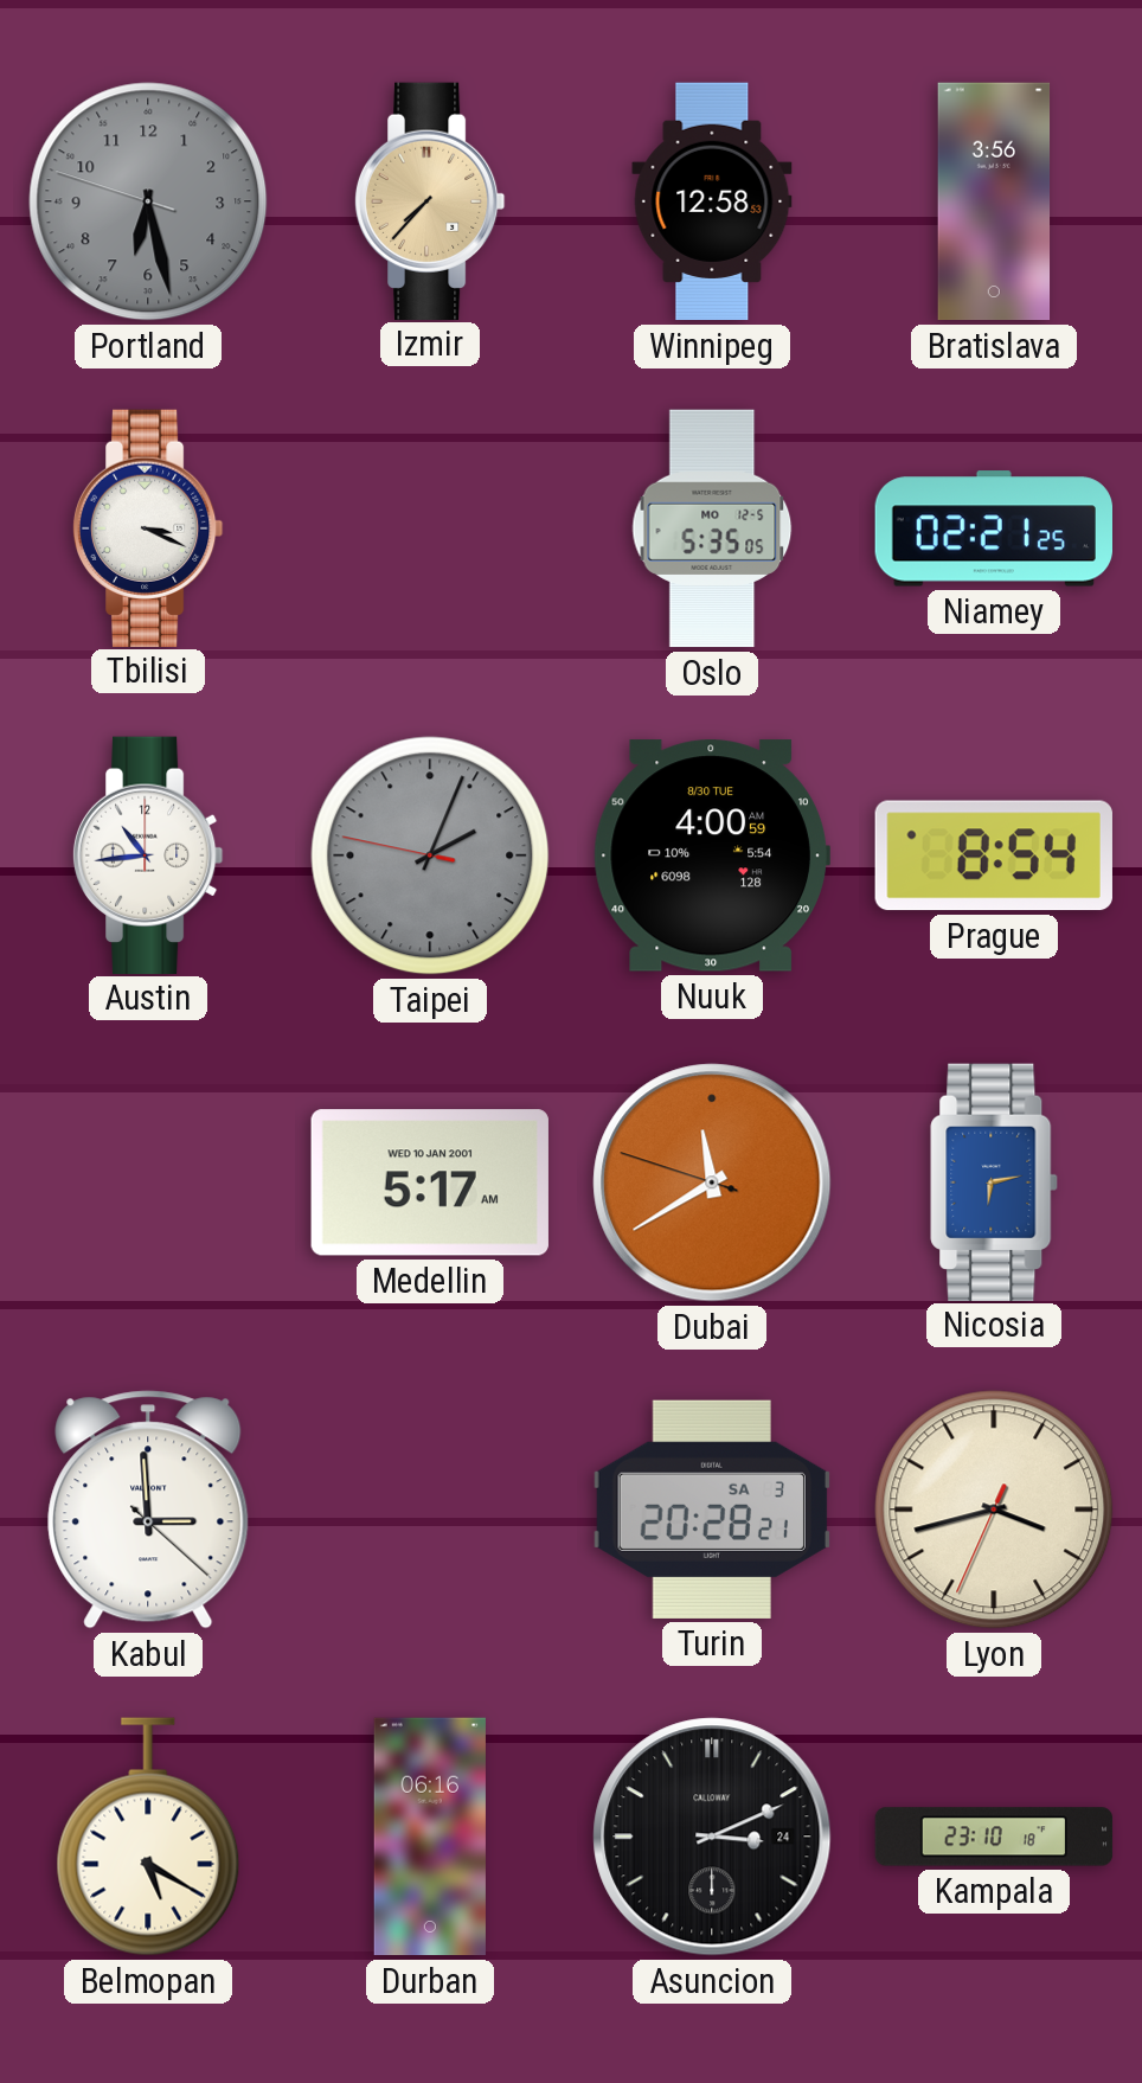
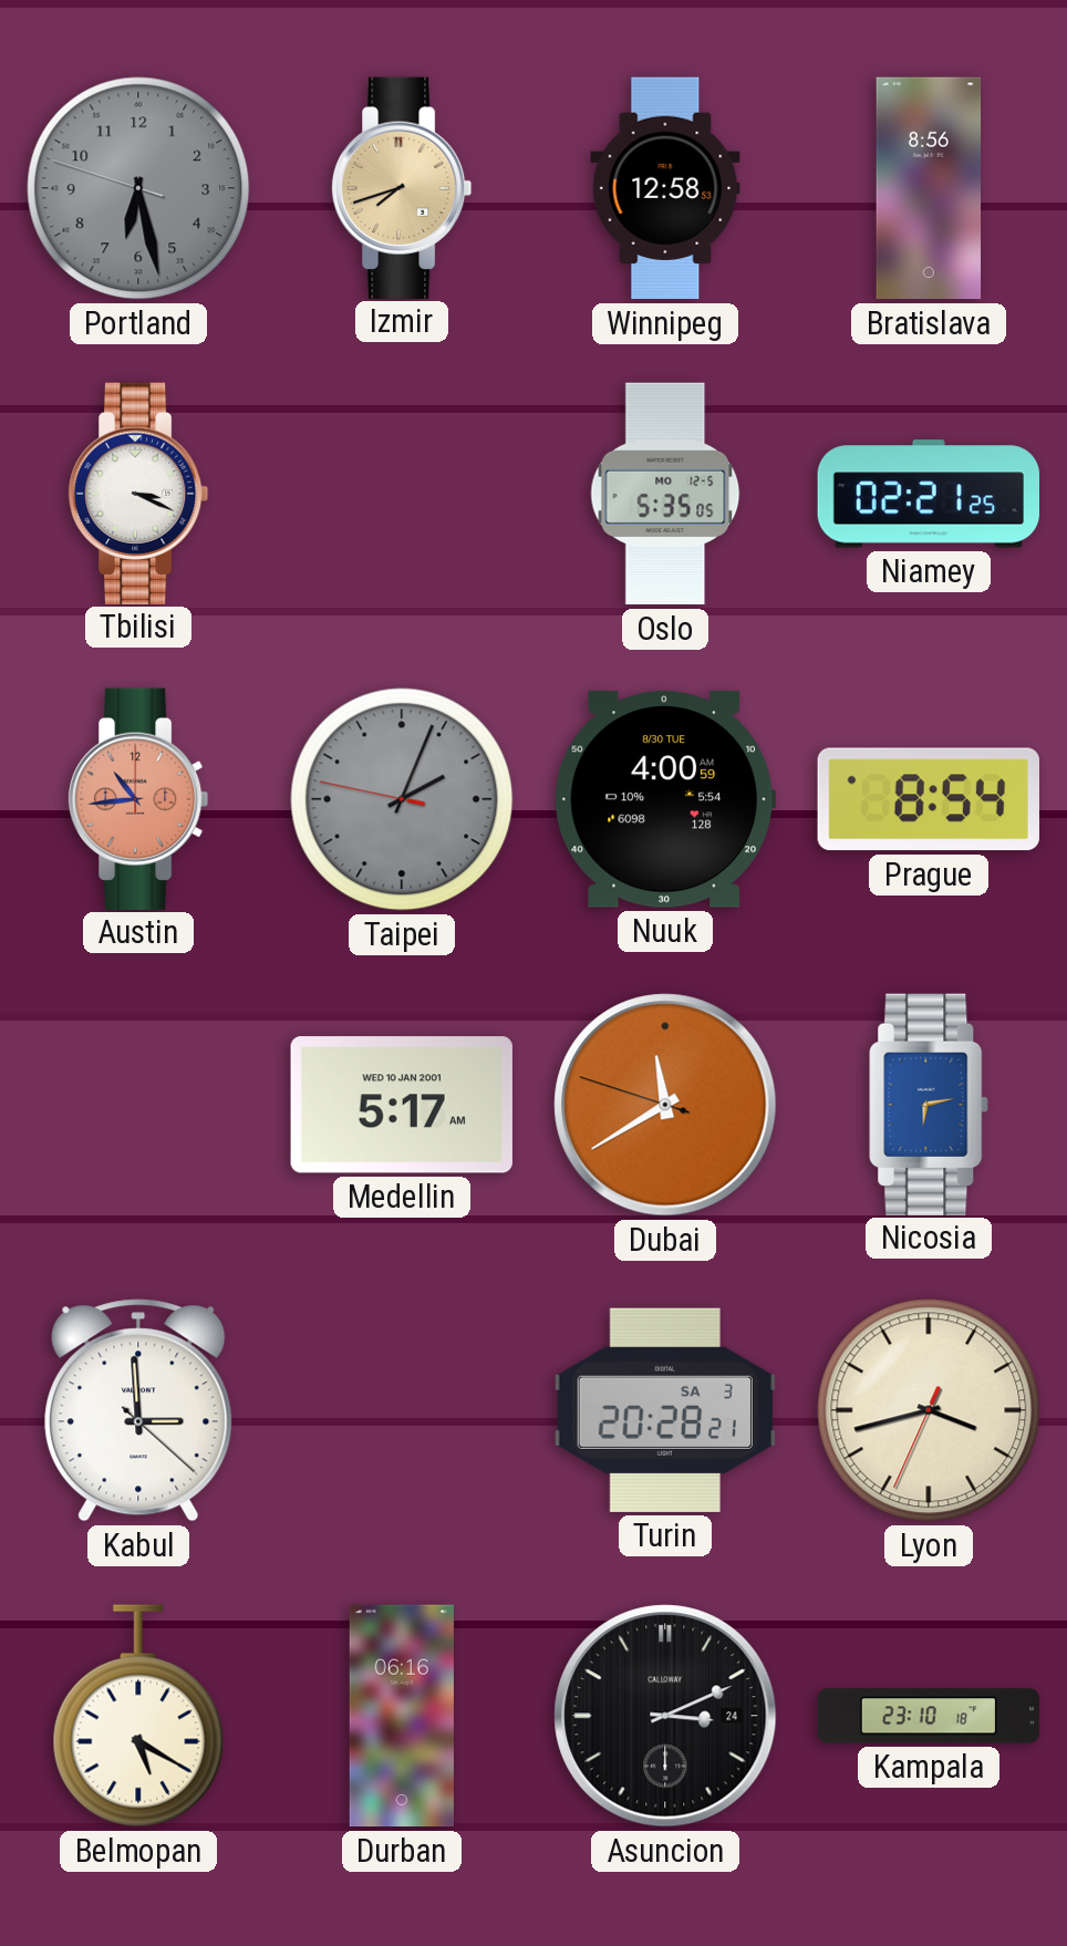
Izmir: 7:37 -> 7:42
Bratislava: 3:56 -> 8:56
Austin dial: white -> salmon
